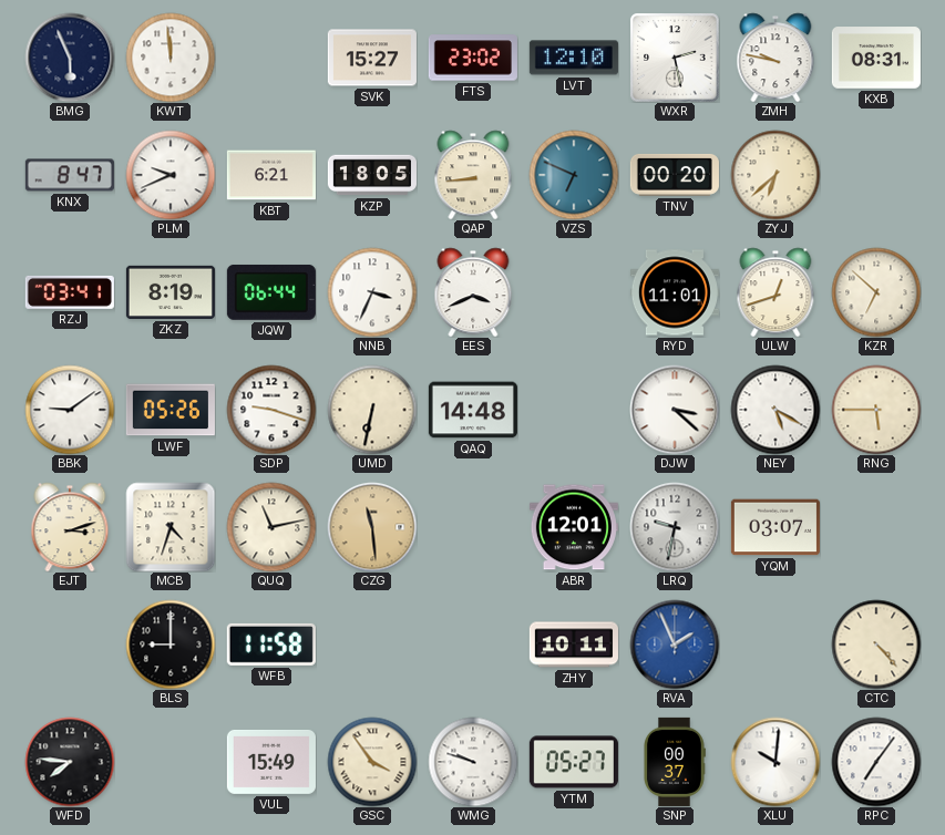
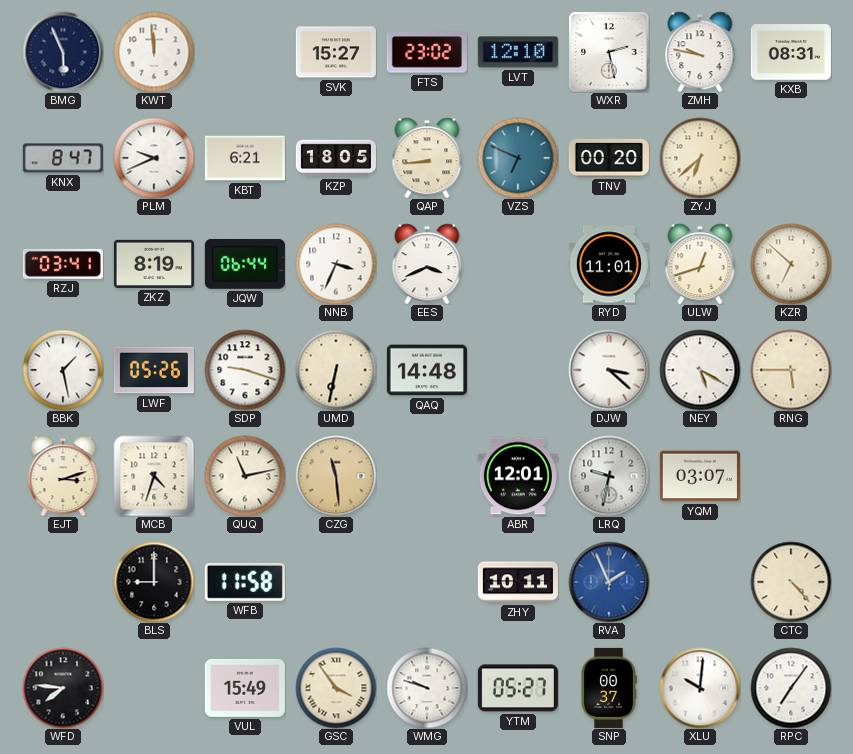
BBK: 9:09 -> 1:28
